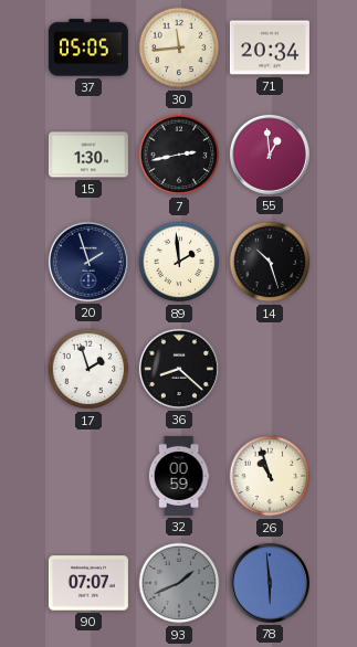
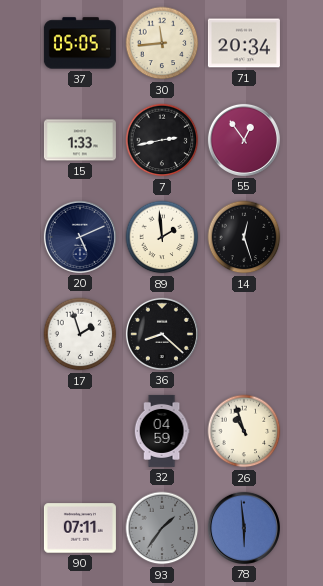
15: 1:30 -> 1:33
55: 12:59 -> 12:54
20: 1:57 -> 5:11
14: 10:27 -> 12:27
32: 00:59 -> 04:59
90: 07:07 -> 07:11
93: 1:41 -> 1:36
